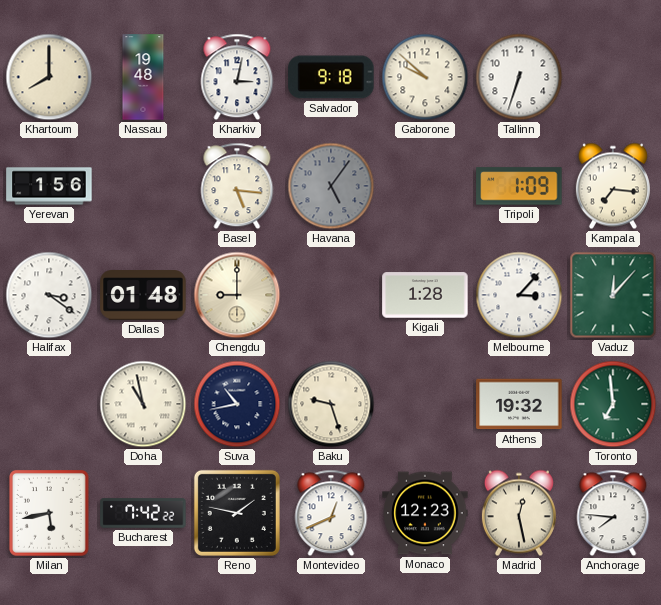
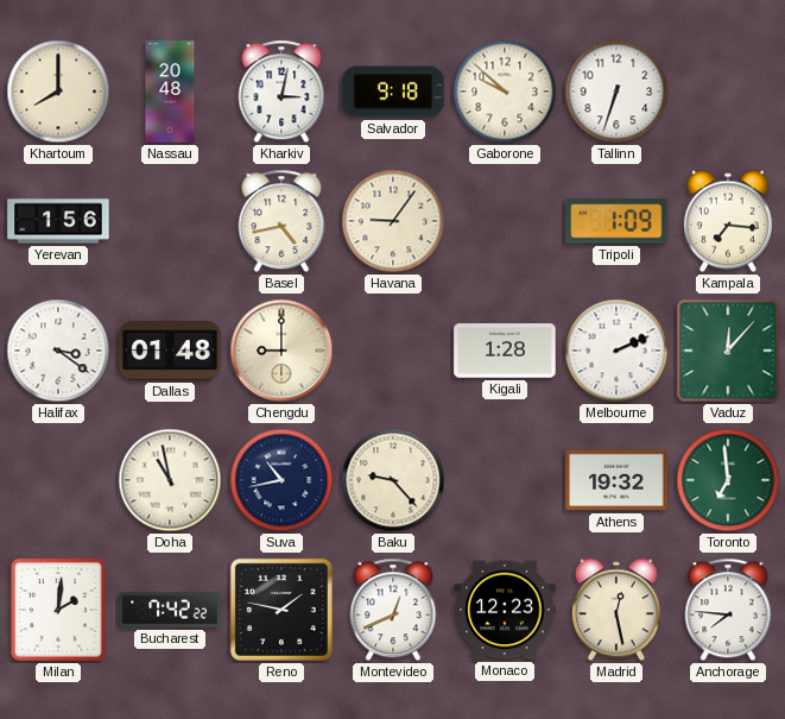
Nassau: 19:48 -> 20:48
Basel: 5:16 -> 4:43
Havana: 5:06 -> 9:06
Havana dial: grey -> cream
Melbourne: 3:07 -> 2:11
Baku: 9:27 -> 9:23
Milan: 5:43 -> 2:01
